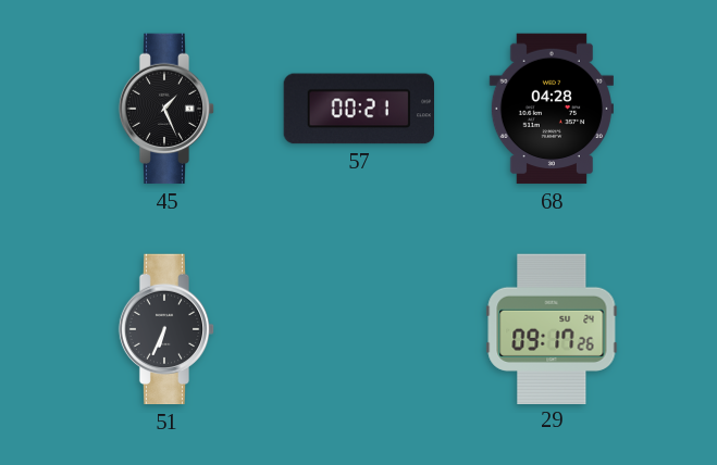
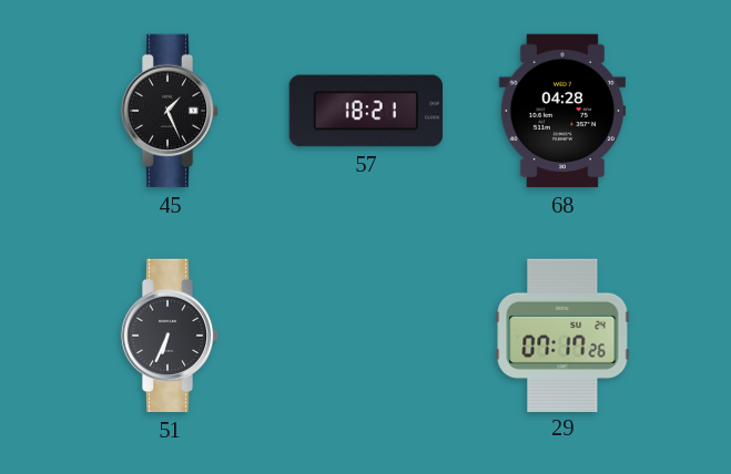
57: 00:21 -> 18:21
29: 09:17 -> 07:17
